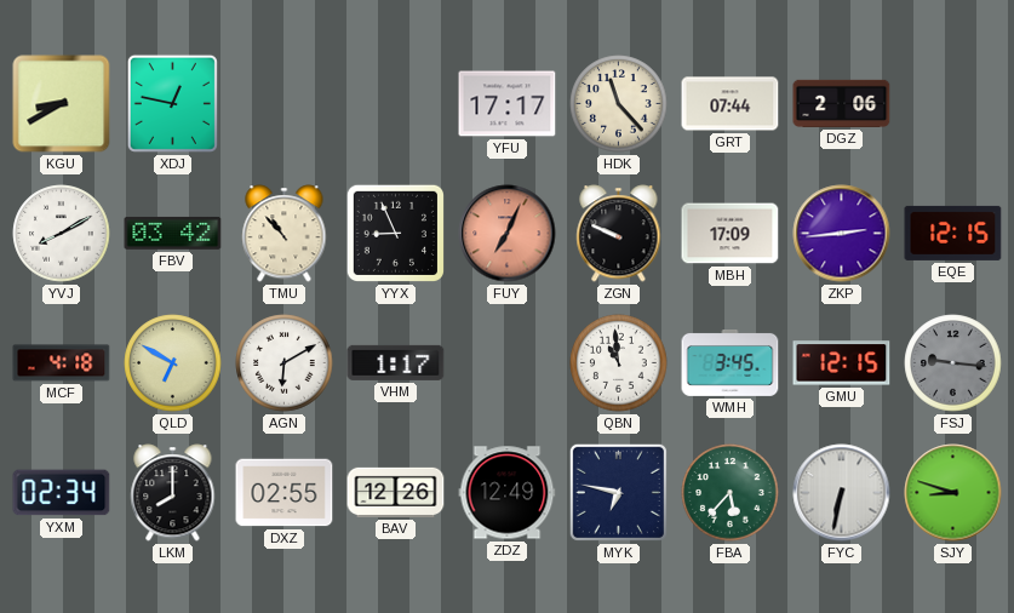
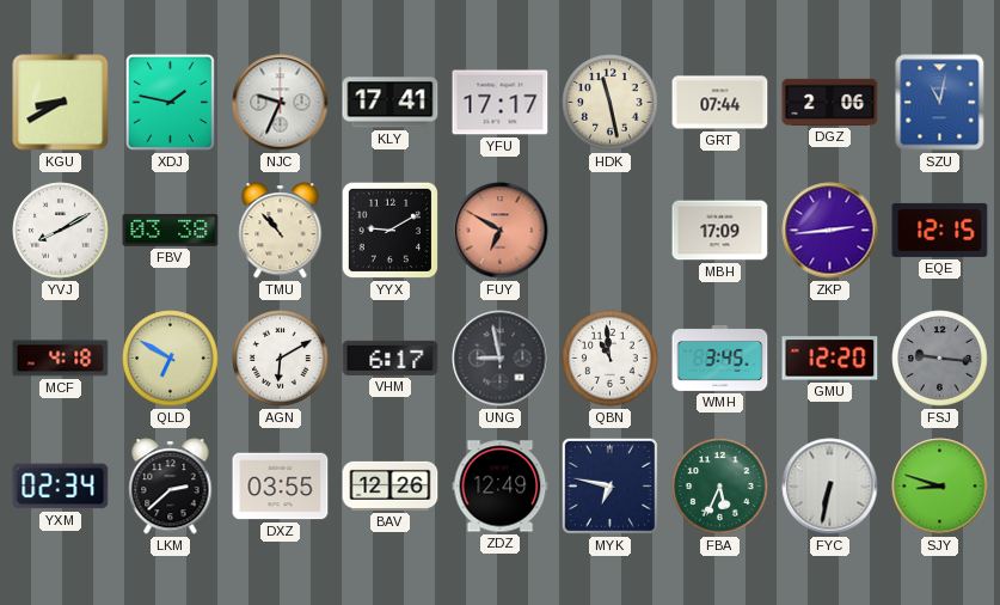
XDJ: 12:47 -> 1:47
NJC: none -> 9:34
KLY: none -> 17:41
HDK: 11:23 -> 11:28
SZU: none -> 11:02
FBV: 03:42 -> 03:38
YYX: 8:56 -> 9:10
FUY: 7:04 -> 6:50
ZGN: 9:49 -> none
VHM: 1:17 -> 6:17
UNG: none -> 8:58
GMU: 12:15 -> 12:20
LKM: 8:00 -> 2:38
DXZ: 02:55 -> 03:55
FBA: 5:37 -> 5:34
